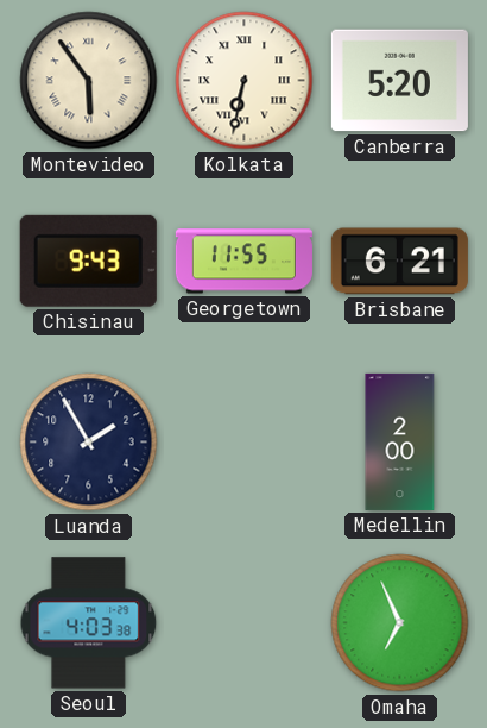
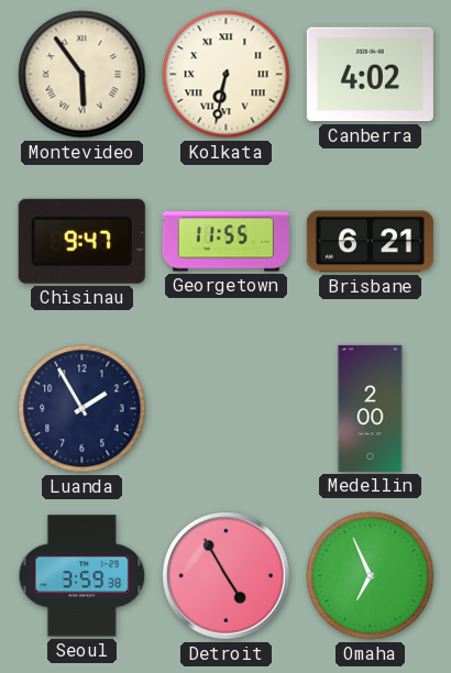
Canberra: 5:20 -> 4:02
Chisinau: 9:43 -> 9:47
Seoul: 4:03 -> 3:59
Detroit: none -> 4:55
